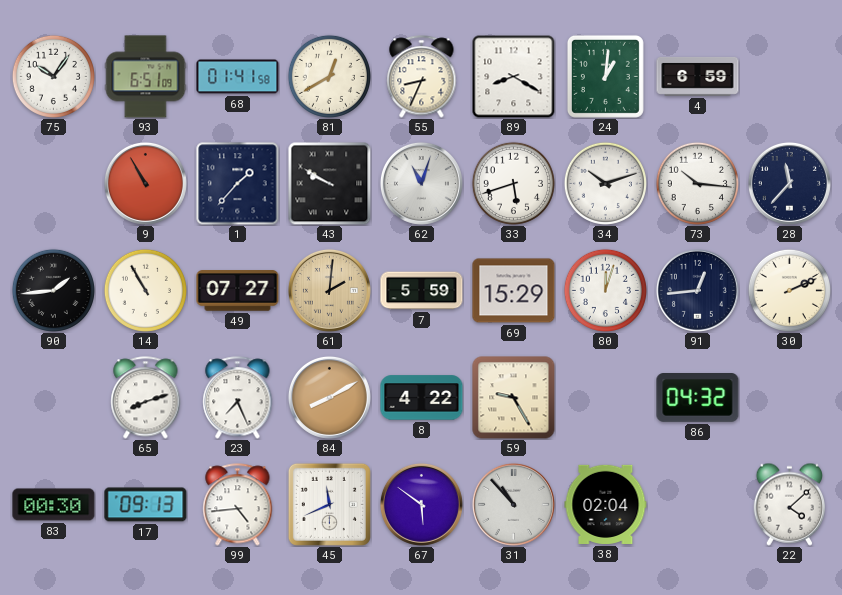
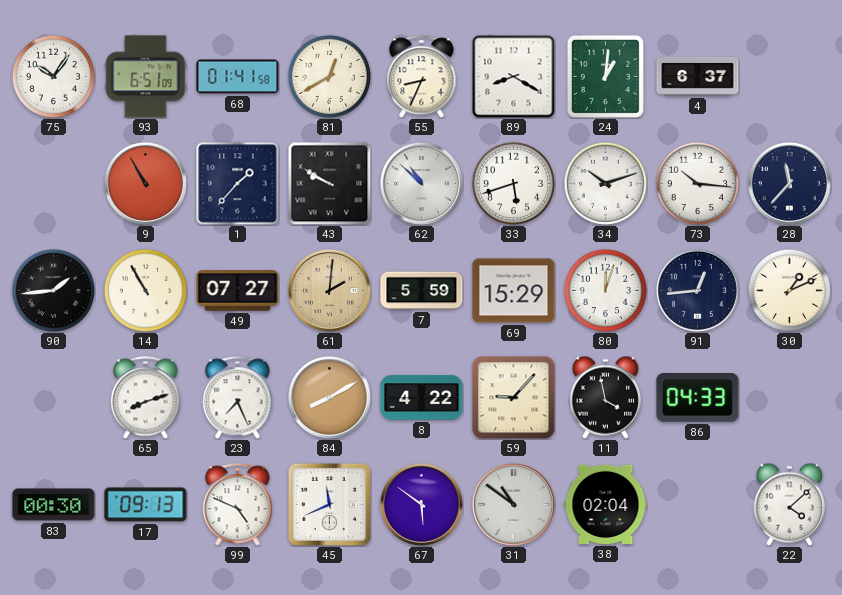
4: 6:59 -> 6:37
62: 11:03 -> 10:52
30: 2:11 -> 1:11
59: 9:25 -> 9:07
11: none -> 3:58
86: 04:32 -> 04:33
99: 4:44 -> 4:49
31: 10:53 -> 10:51
